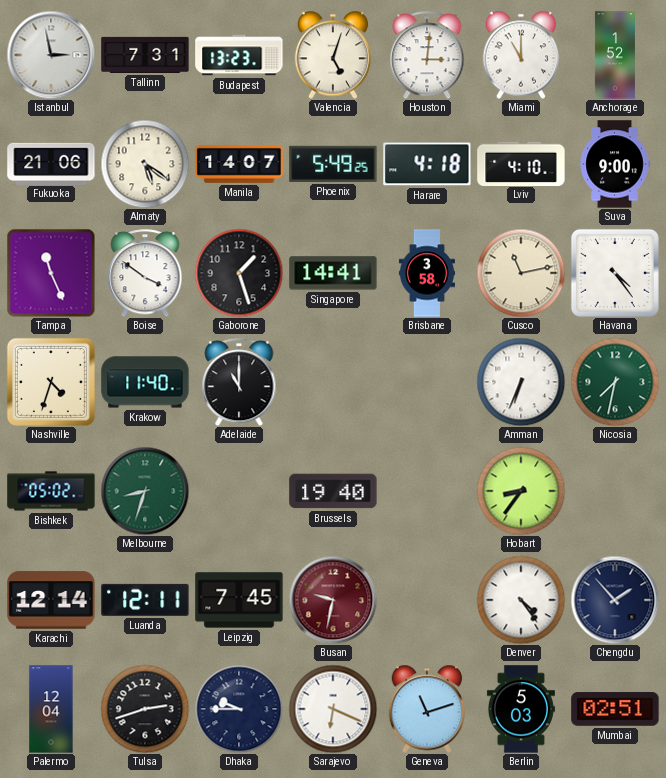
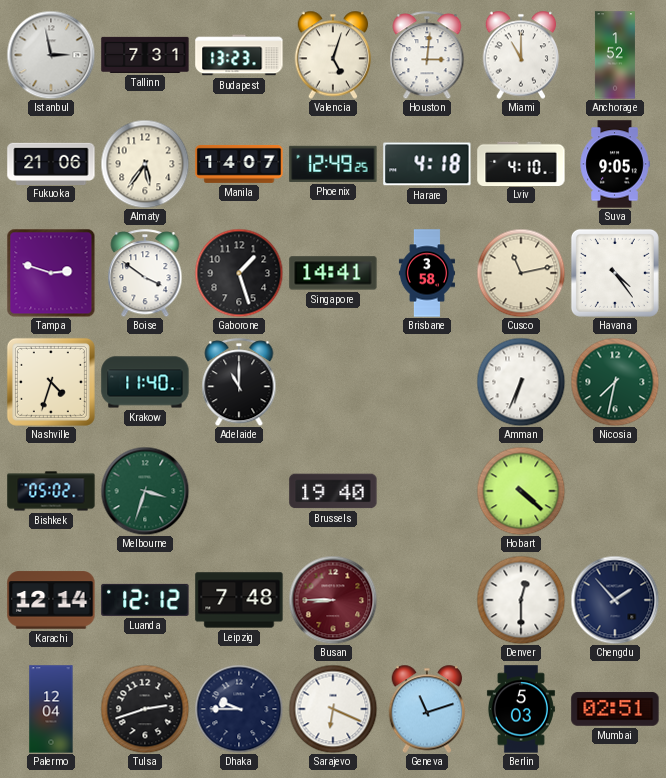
Almaty: 5:21 -> 5:36
Phoenix: 5:49 -> 12:49
Suva: 9:00 -> 9:05
Tampa: 11:26 -> 2:48
Melbourne: 8:33 -> 3:33
Hobart: 8:36 -> 4:22
Luanda: 12:11 -> 12:12
Leipzig: 7:45 -> 7:48
Busan: 9:32 -> 8:45
Denver: 4:24 -> 12:30
